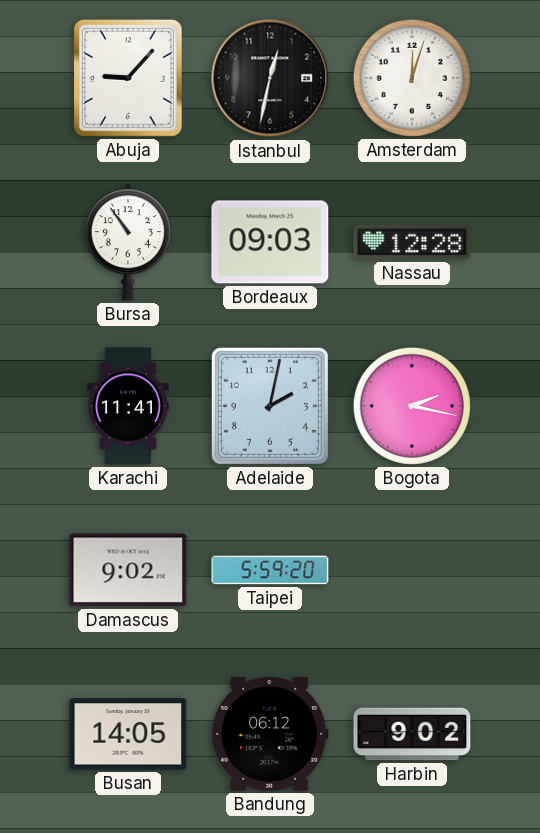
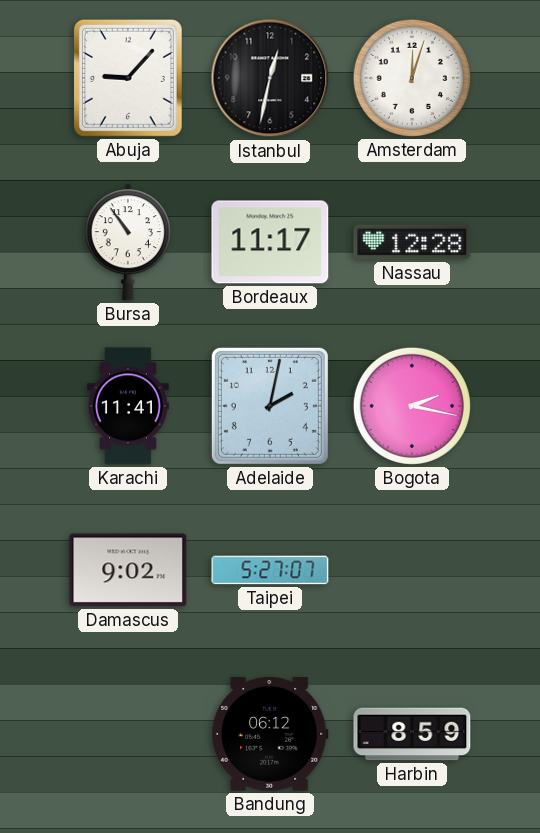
Bordeaux: 09:03 -> 11:17
Taipei: 5:59 -> 5:27
Busan: 14:05 -> none
Harbin: 9:02 -> 8:59
